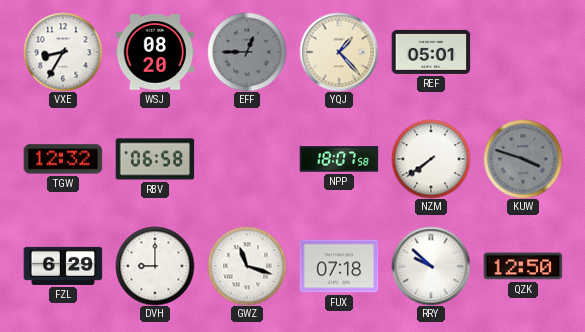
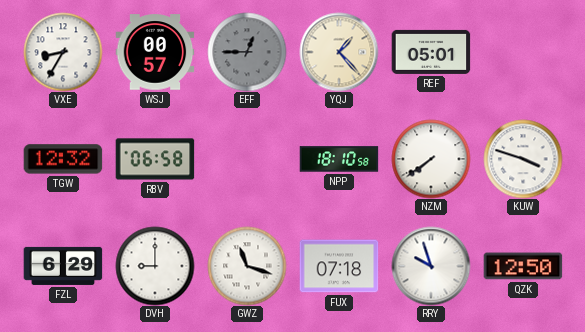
WSJ: 08:20 -> 00:57
NPP: 18:07 -> 18:10
KUW dial: grey -> white
RRY: 9:52 -> 9:57
